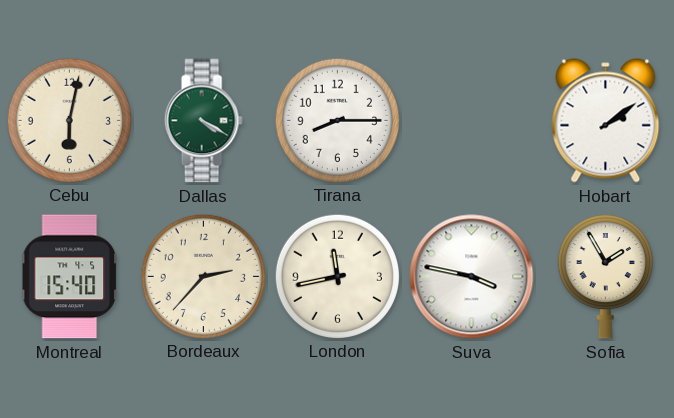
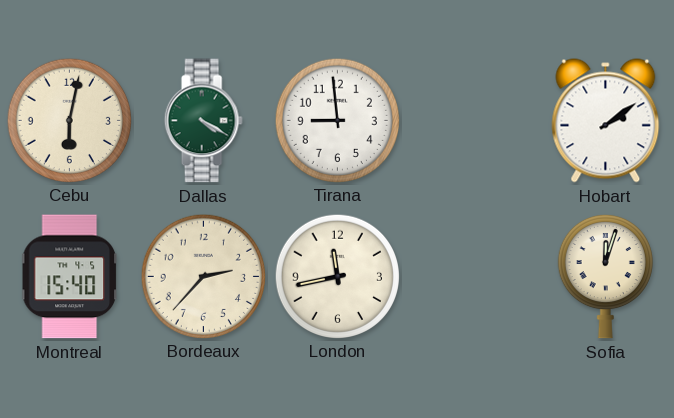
Tirana: 8:15 -> 8:59
Suva: 3:47 -> none
Sofia: 1:55 -> 12:03
